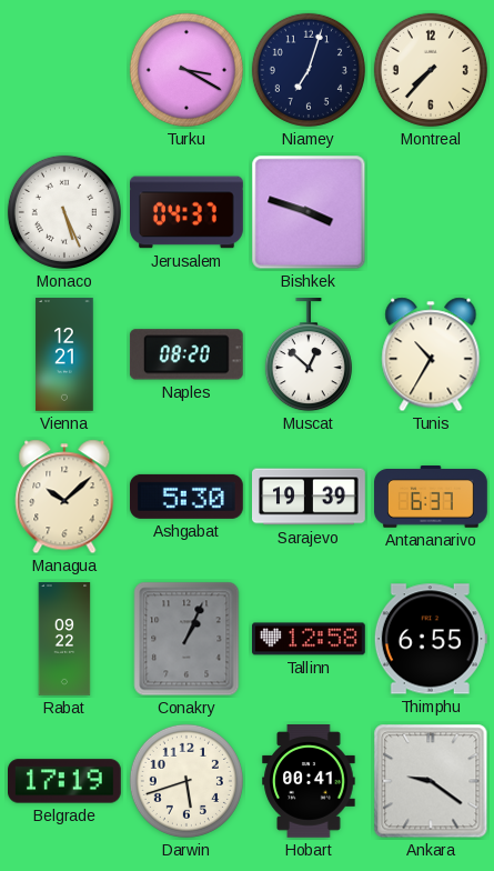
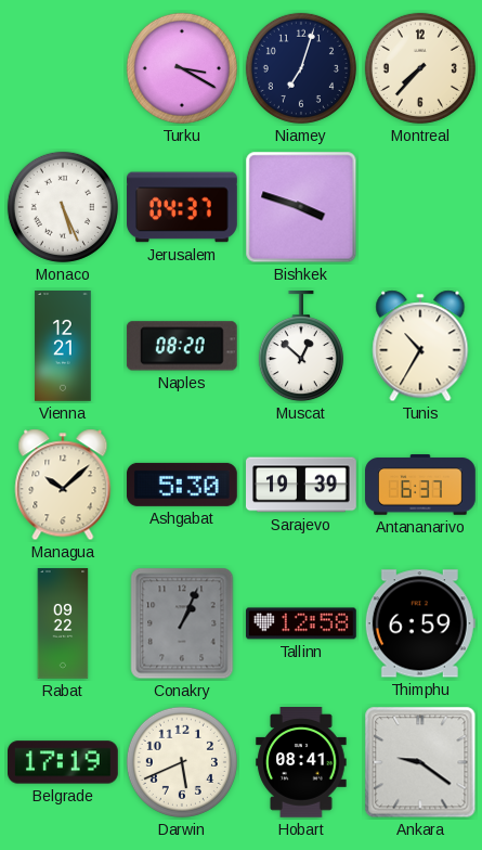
Thimphu: 6:55 -> 6:59
Darwin: 5:42 -> 5:41
Hobart: 00:41 -> 08:41
